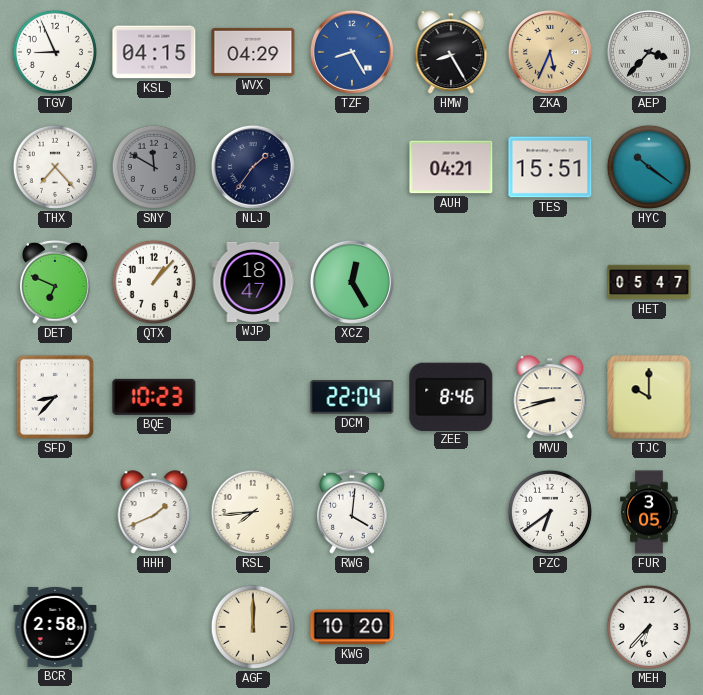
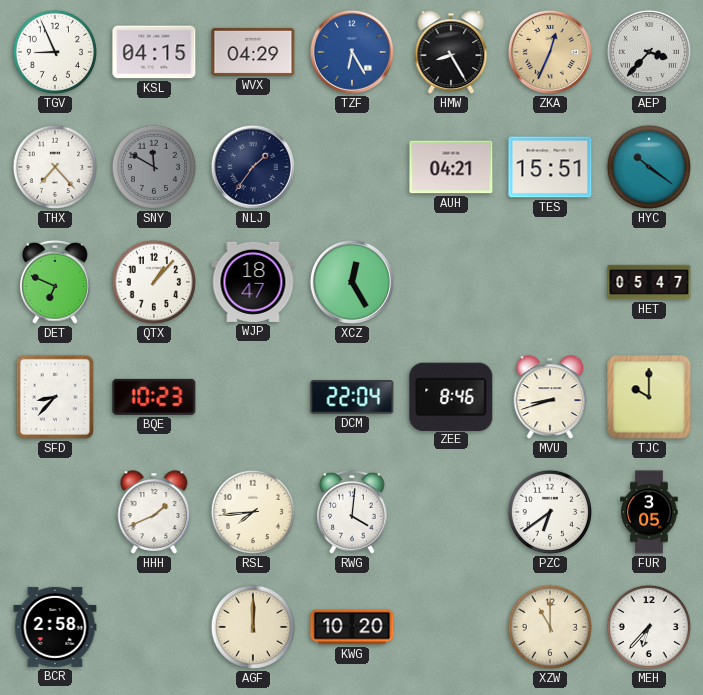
TZF: 8:25 -> 6:25
ZKA: 5:34 -> 12:34
XZW: none -> 11:00
